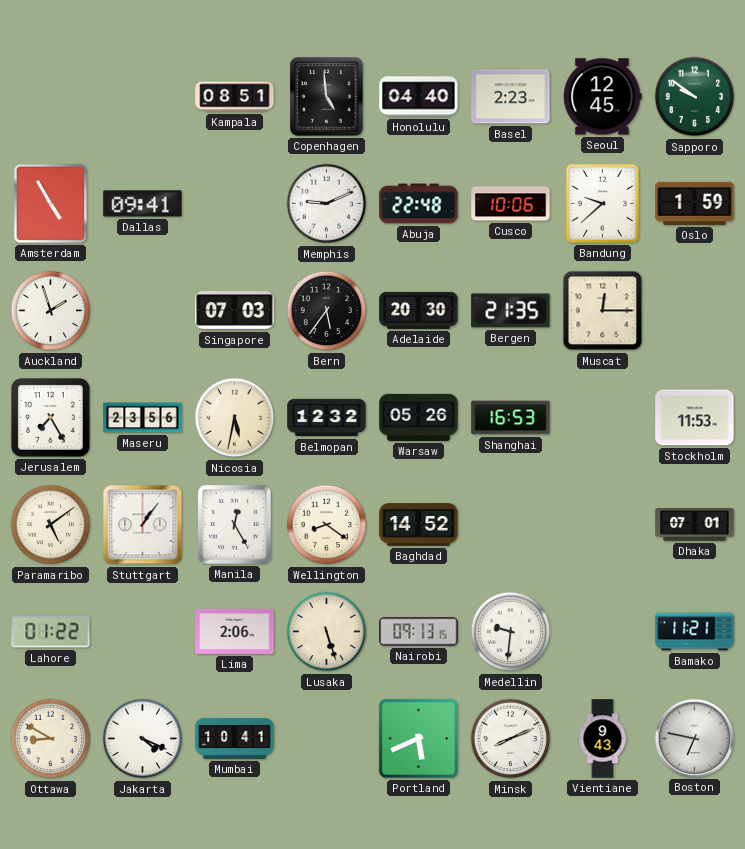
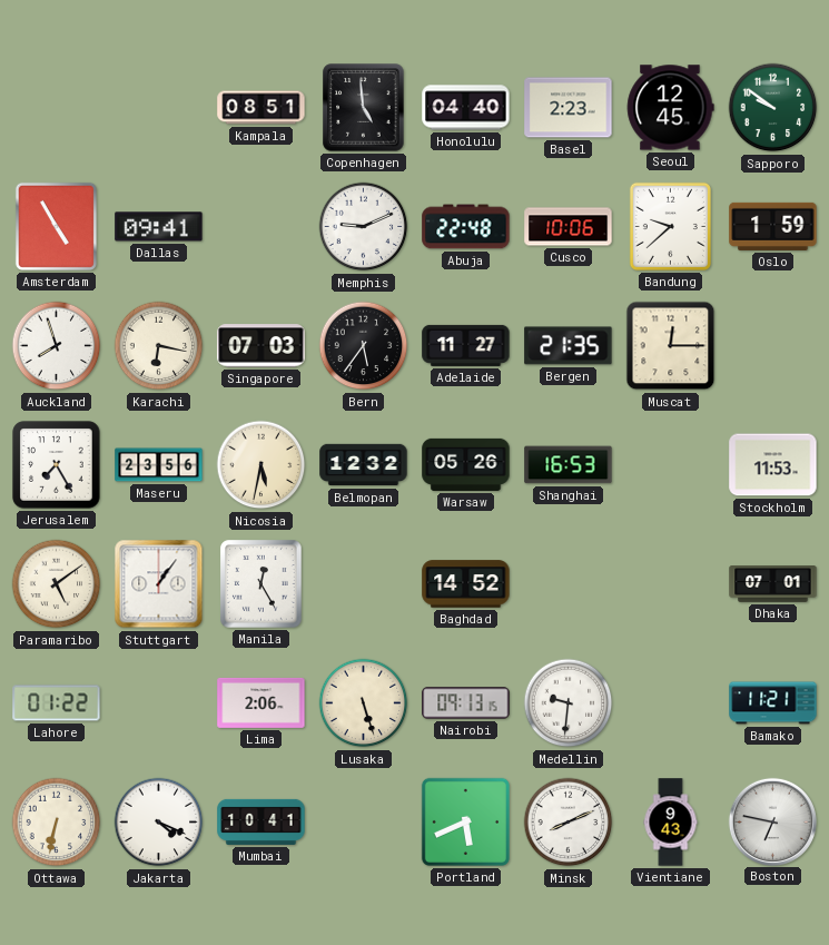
Auckland: 1:57 -> 7:57
Karachi: none -> 6:17
Adelaide: 20:30 -> 11:27
Wellington: 8:21 -> none
Ottawa: 8:50 -> 6:32
